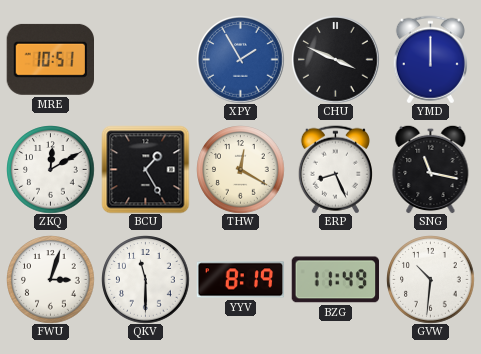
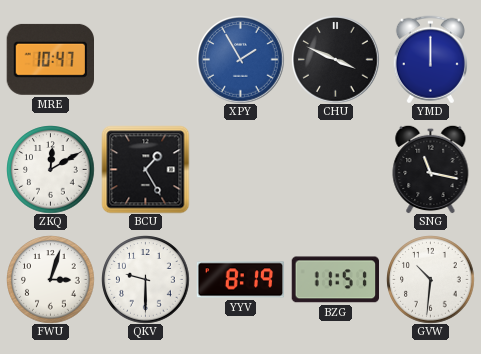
MRE: 10:51 -> 10:47
THW: 12:20 -> none
ERP: 8:26 -> none
QKV: 11:30 -> 9:30
BZG: 11:49 -> 11:51
